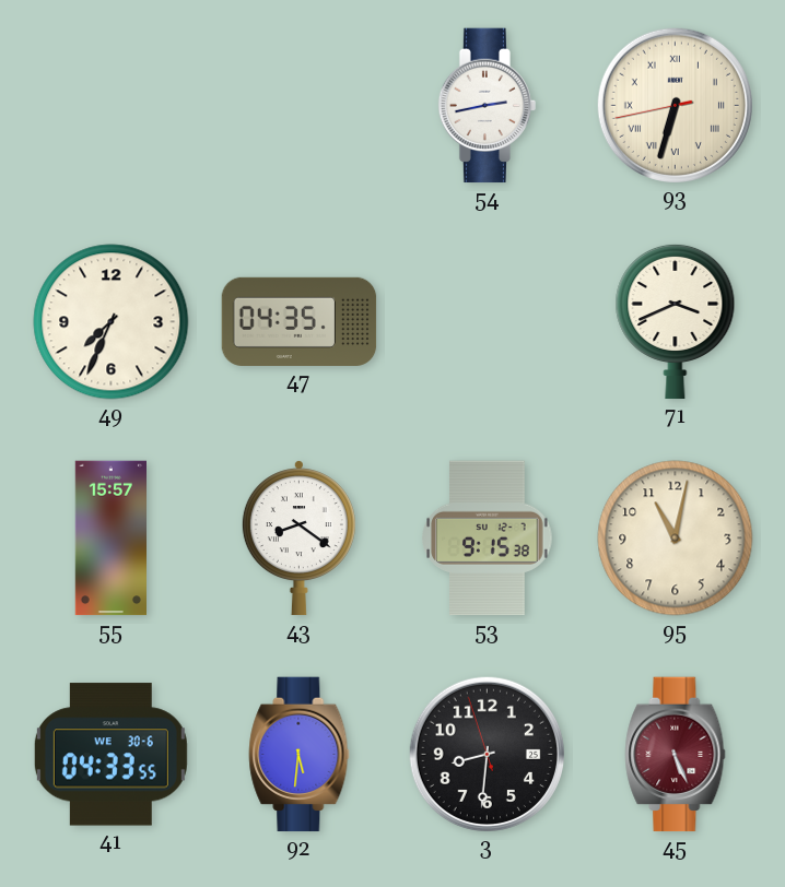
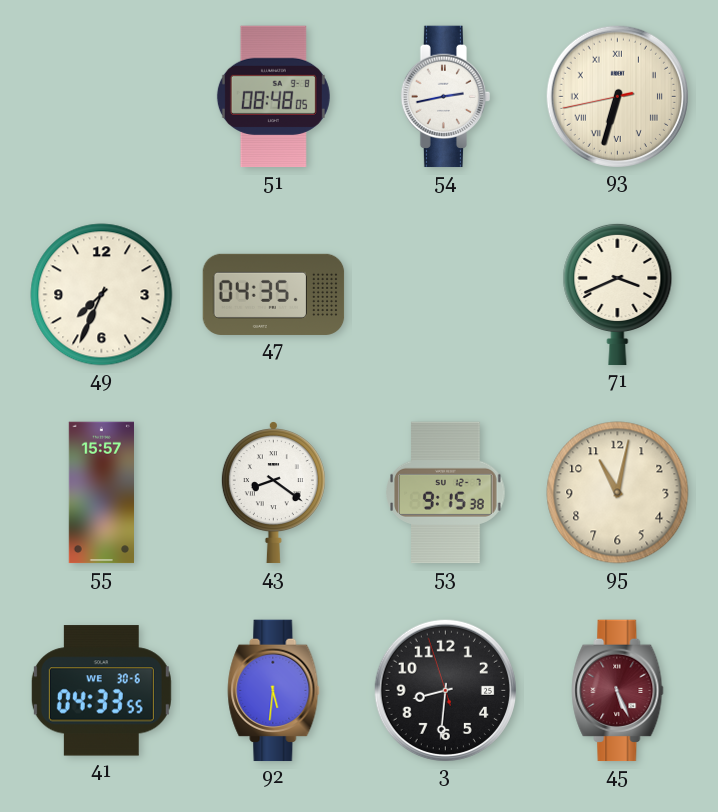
51: none -> 08:48
